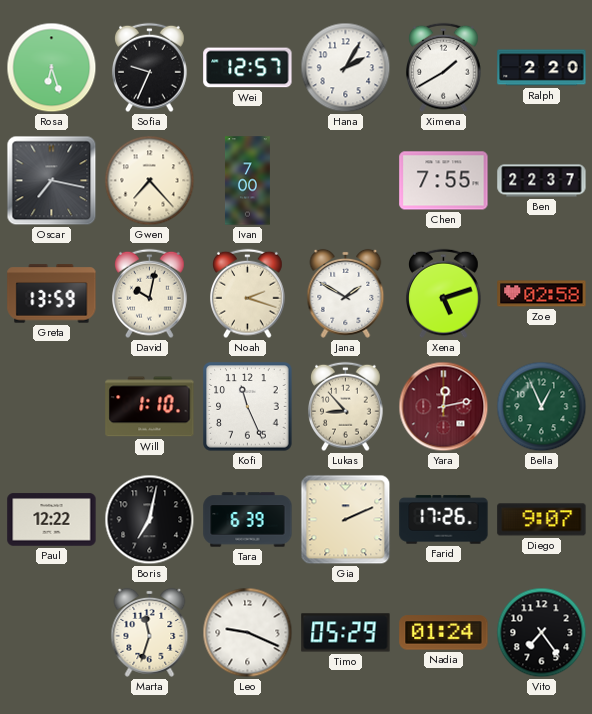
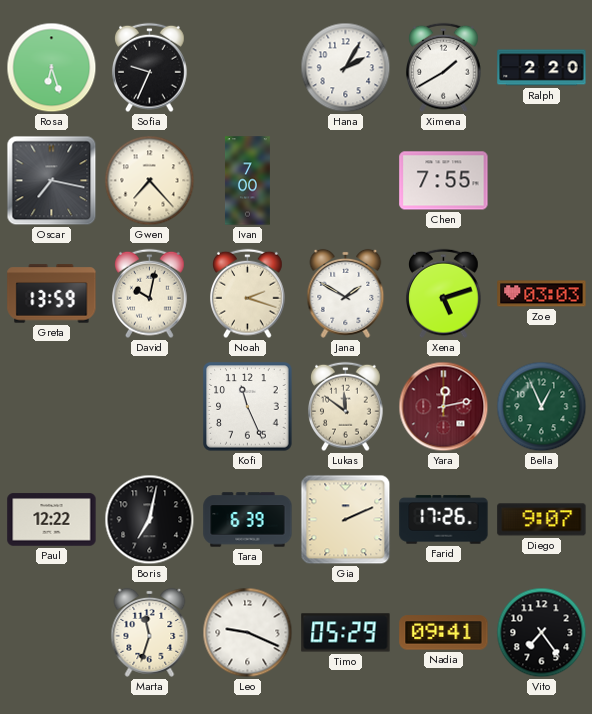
Wei: 12:57 -> none
Ben: 22:37 -> none
Zoe: 02:58 -> 03:03
Will: 1:10 -> none
Lukas: 8:53 -> 11:51
Nadia: 01:24 -> 09:41
